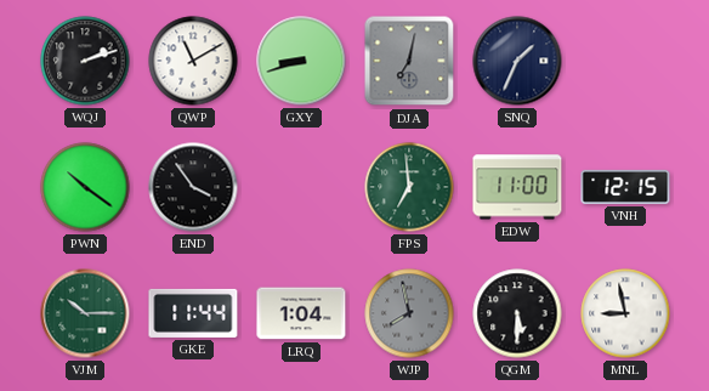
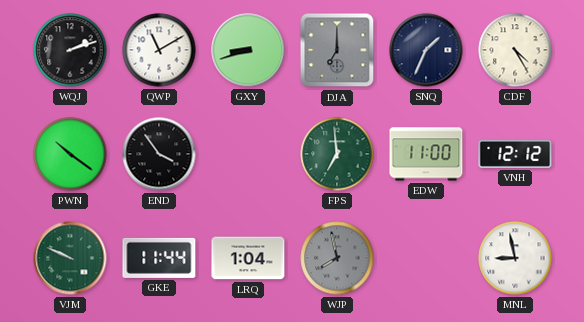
DJA: 7:02 -> 7:00
CDF: none -> 4:25
VNH: 12:15 -> 12:12
VJM: 10:15 -> 9:49
QGM: 5:30 -> none
